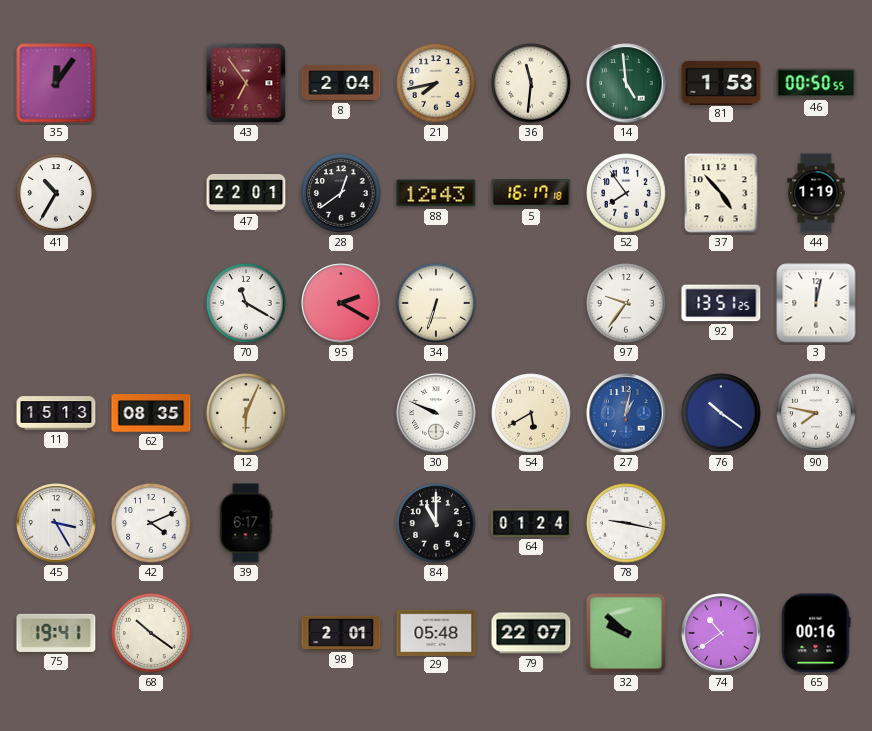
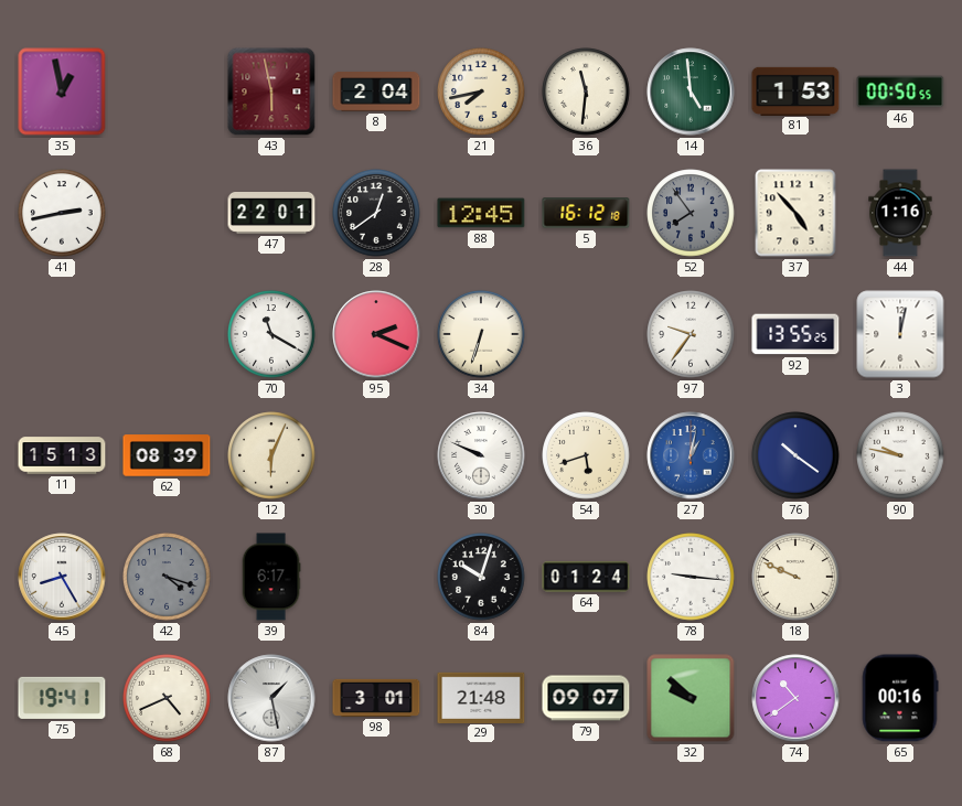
35: 12:06 -> 12:58
43: 6:54 -> 5:58
41: 10:35 -> 2:43
88: 12:43 -> 12:45
5: 16:17 -> 16:12
52 dial: white -> grey
44: 1:19 -> 1:16
95: 2:20 -> 2:19
92: 13:51 -> 13:55
62: 08:35 -> 08:39
54: 5:40 -> 5:42
90: 7:47 -> 9:47
45: 3:25 -> 8:25
42: 4:11 -> 4:18
42 dial: white -> grey
84: 11:00 -> 10:03
78: 9:17 -> 9:16
18: none -> 9:49
68: 10:21 -> 4:41
87: none -> 1:28
98: 2:01 -> 3:01
29: 05:48 -> 21:48
79: 22:07 -> 09:07
